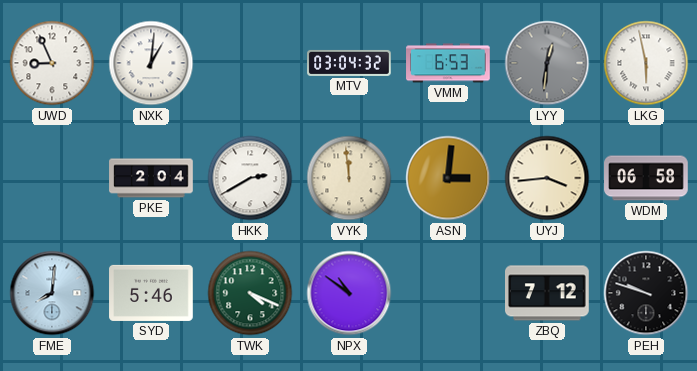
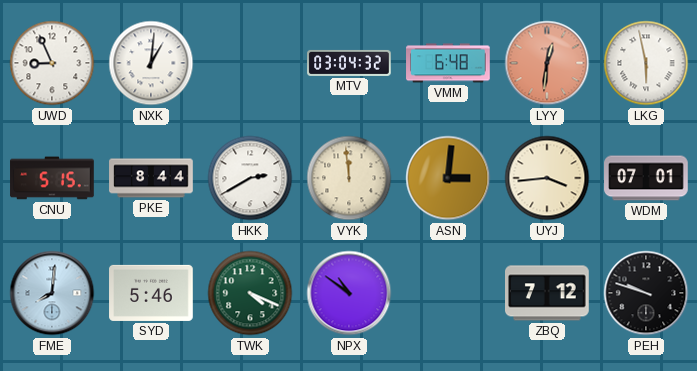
VMM: 6:53 -> 6:48
LYY dial: grey -> salmon
CNU: none -> 5:15
PKE: 2:04 -> 8:44
WDM: 06:58 -> 07:01
